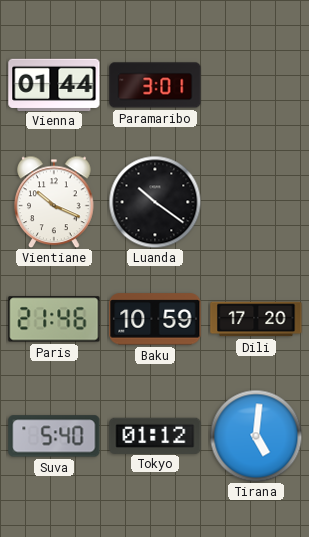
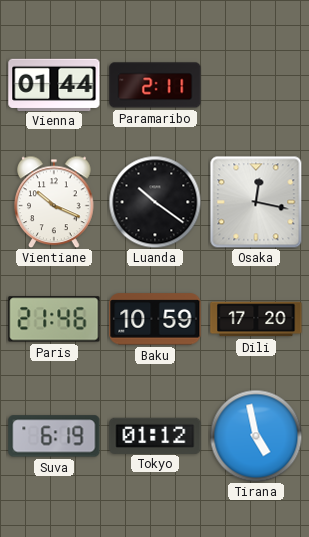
Paramaribo: 3:01 -> 2:11
Osaka: none -> 12:17
Suva: 5:40 -> 6:19
Tirana: 5:01 -> 4:58
